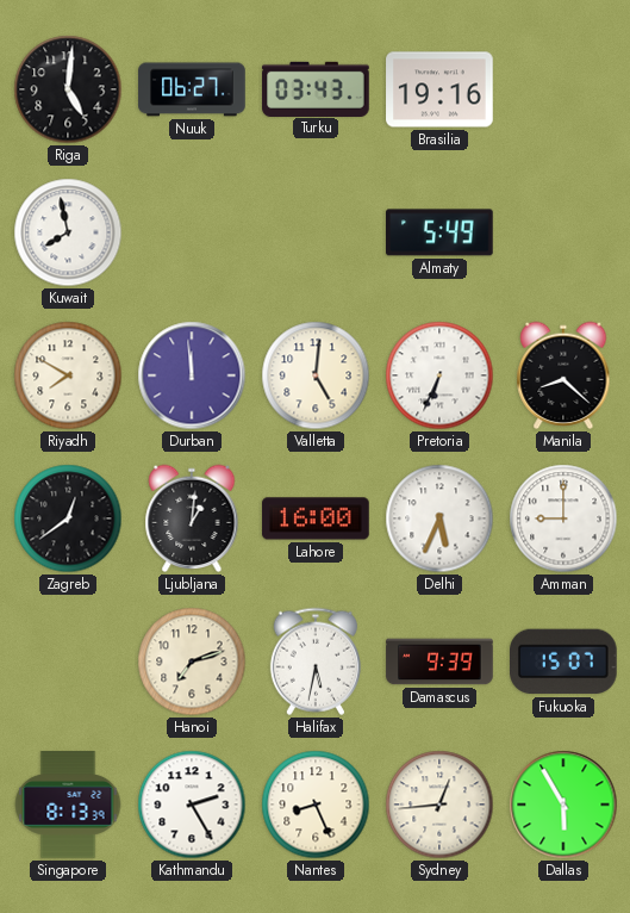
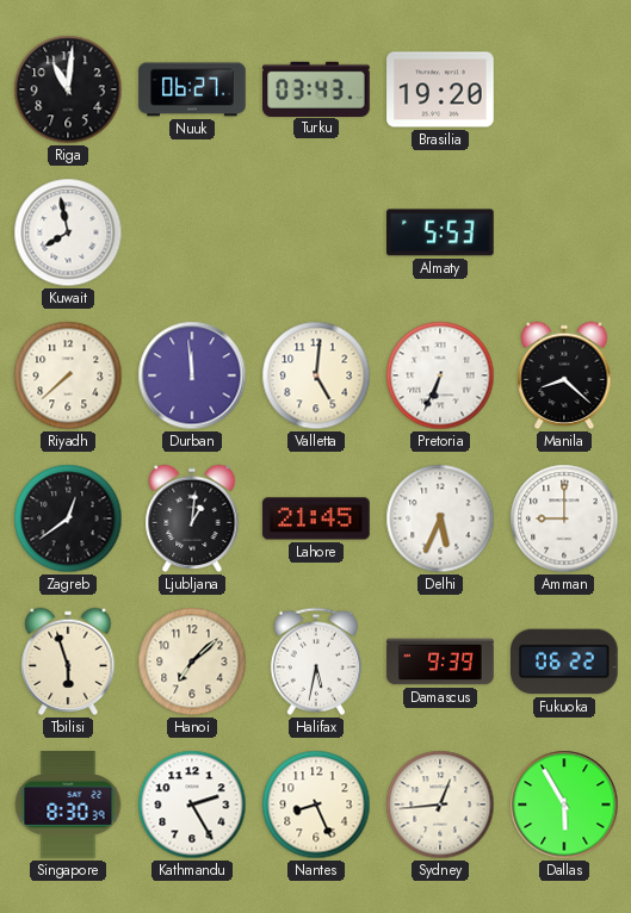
Riga: 5:01 -> 11:01
Brasilia: 19:16 -> 19:20
Almaty: 5:49 -> 5:53
Riyadh: 7:50 -> 7:38
Lahore: 16:00 -> 21:45
Tbilisi: none -> 5:57
Hanoi: 7:12 -> 7:08
Fukuoka: 15:07 -> 06:22
Singapore: 8:13 -> 8:30
